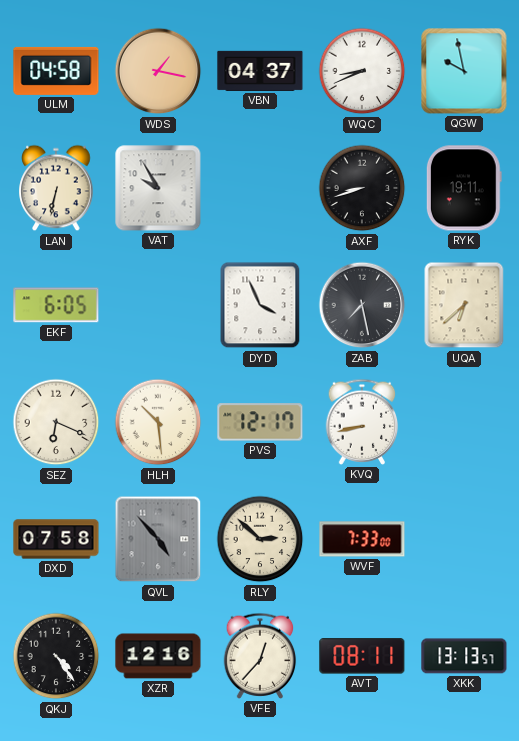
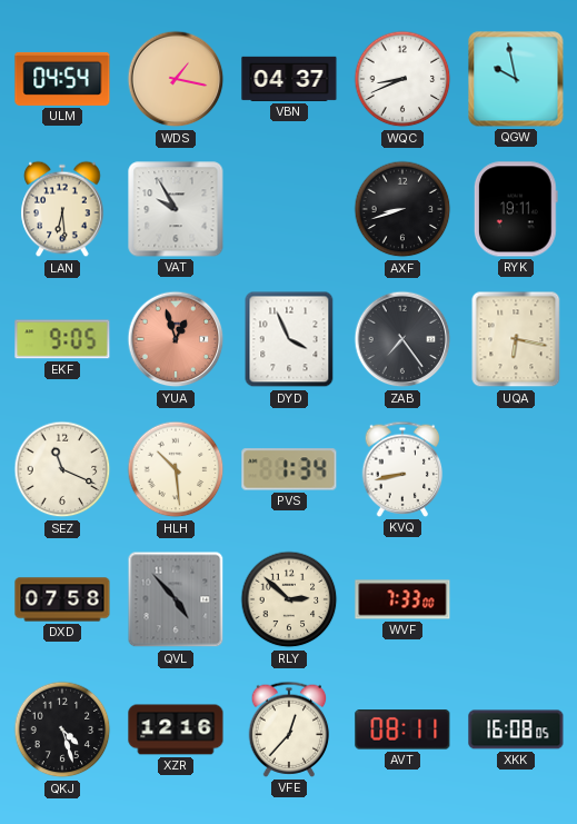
ULM: 04:58 -> 04:54
LAN: 6:32 -> 6:29
EKF: 6:05 -> 9:05
YUA: none -> 12:57
ZAB: 7:28 -> 7:24
UQA: 6:38 -> 6:17
SEZ: 6:19 -> 11:19
PVS: 12:17 -> 1:34
QKJ: 4:24 -> 4:27
XKK: 13:13 -> 16:08
